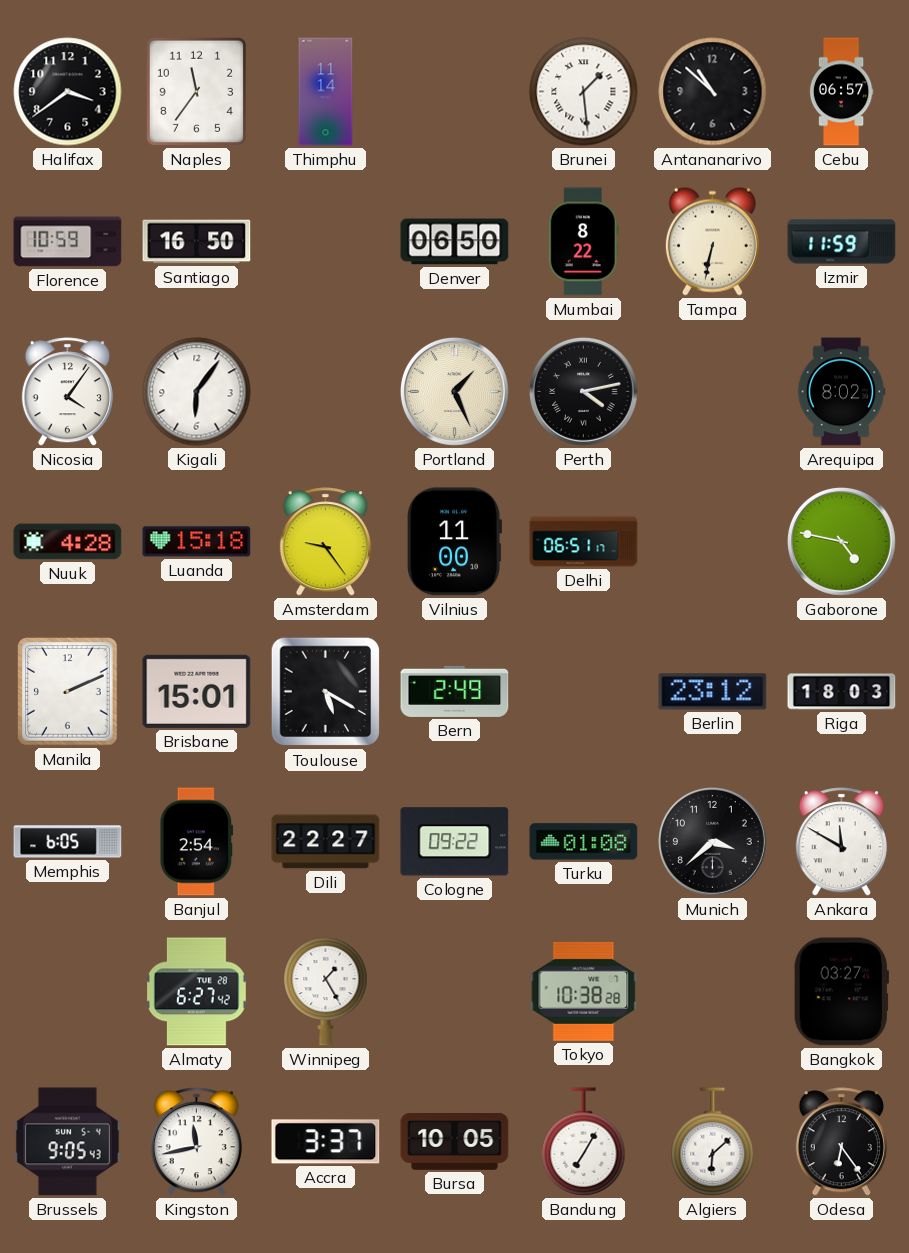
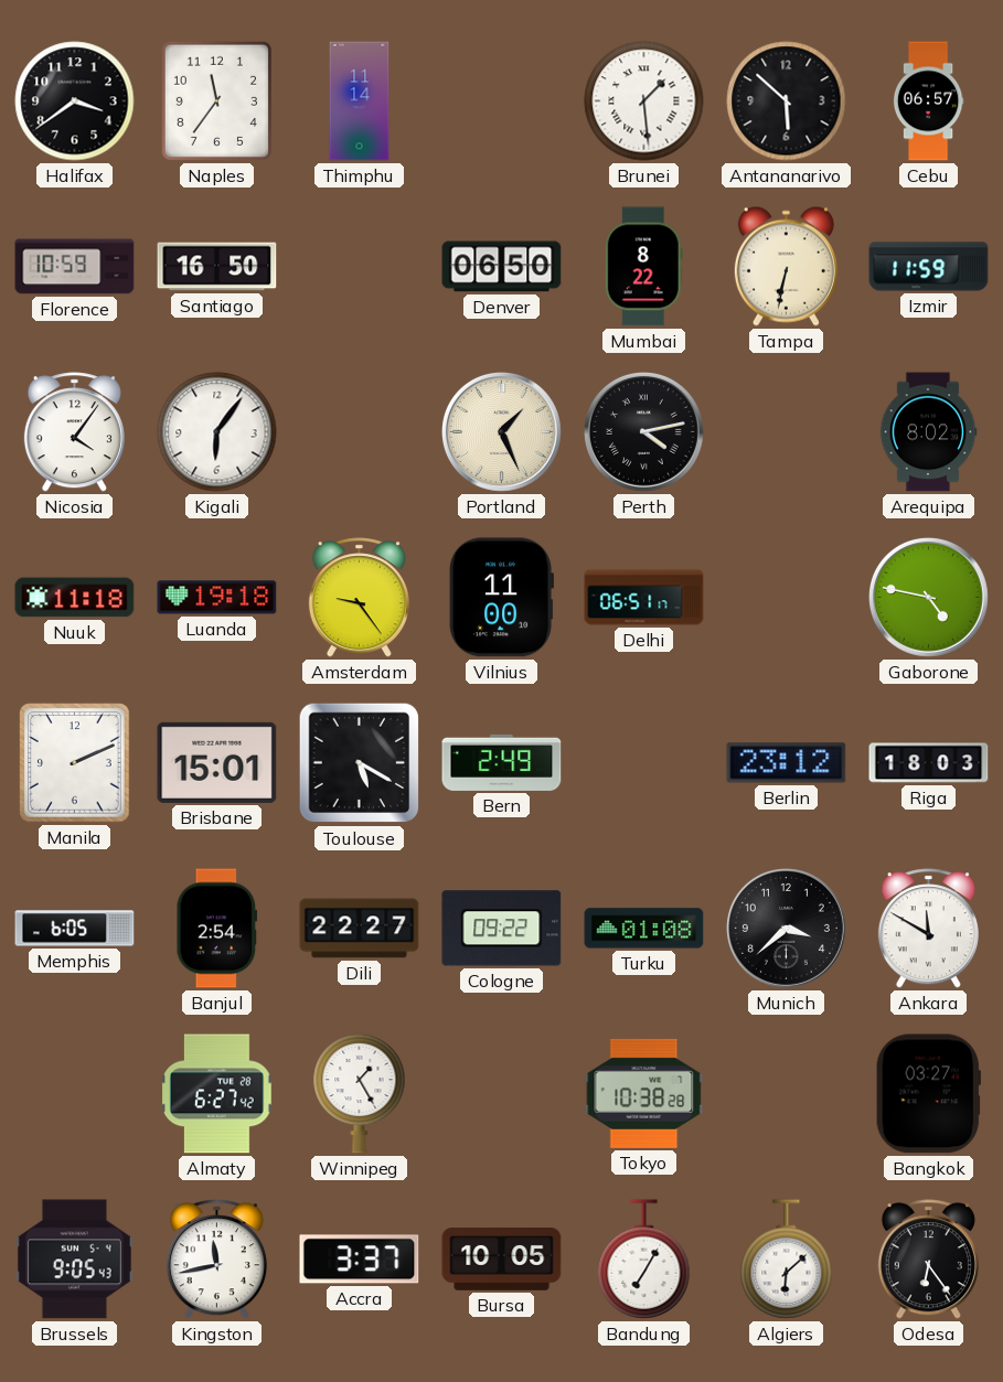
Antananarivo: 10:52 -> 5:52
Nuuk: 4:28 -> 11:18
Luanda: 15:18 -> 19:18
